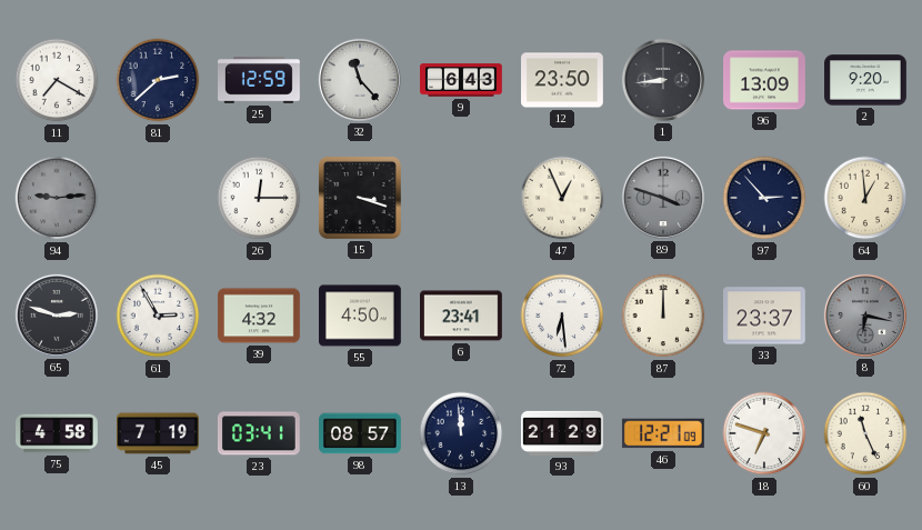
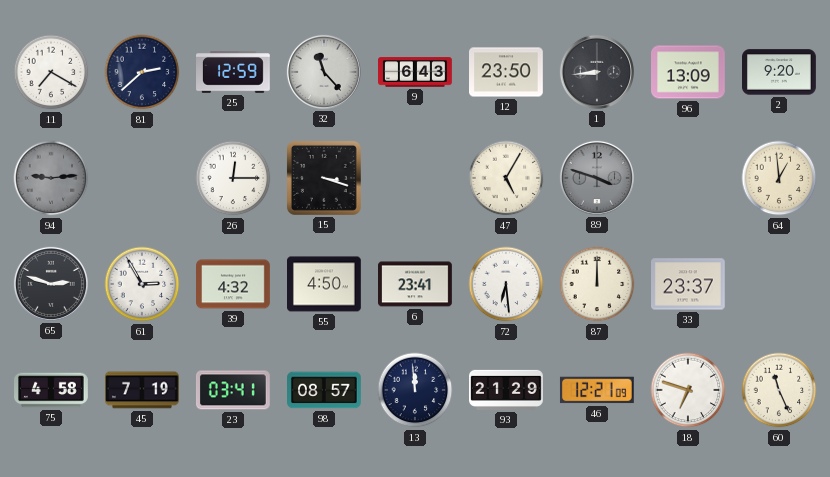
47: 12:56 -> 5:05
97: 2:53 -> none
8: 6:17 -> none
